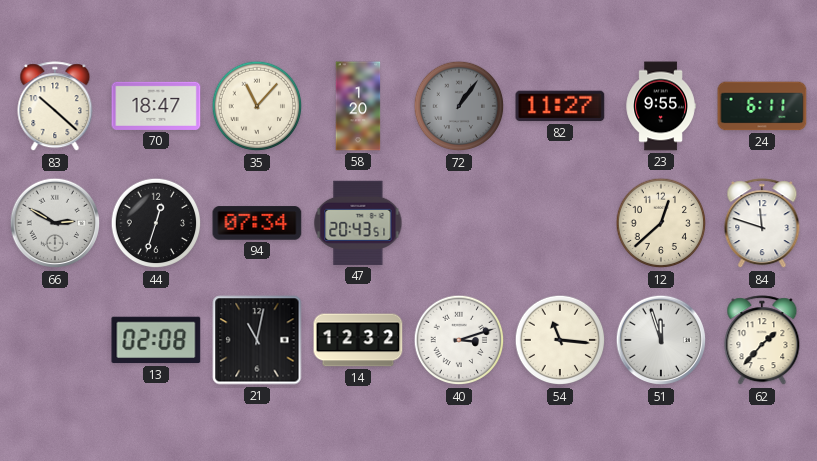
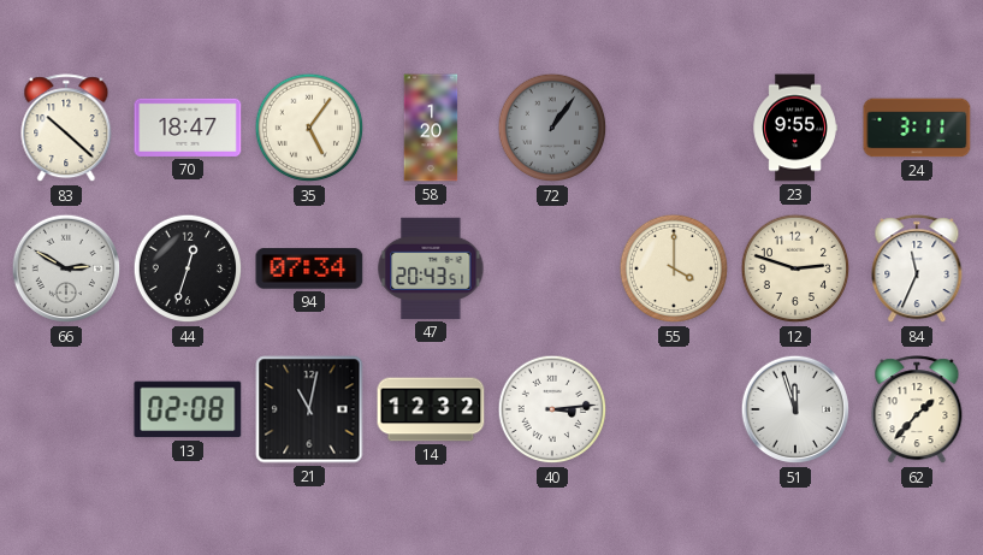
35: 11:07 -> 5:06
82: 11:27 -> none
24: 6:11 -> 3:11
55: none -> 4:00
12: 12:38 -> 2:48
84: 11:48 -> 11:34
40: 3:12 -> 3:14
54: 11:16 -> none
